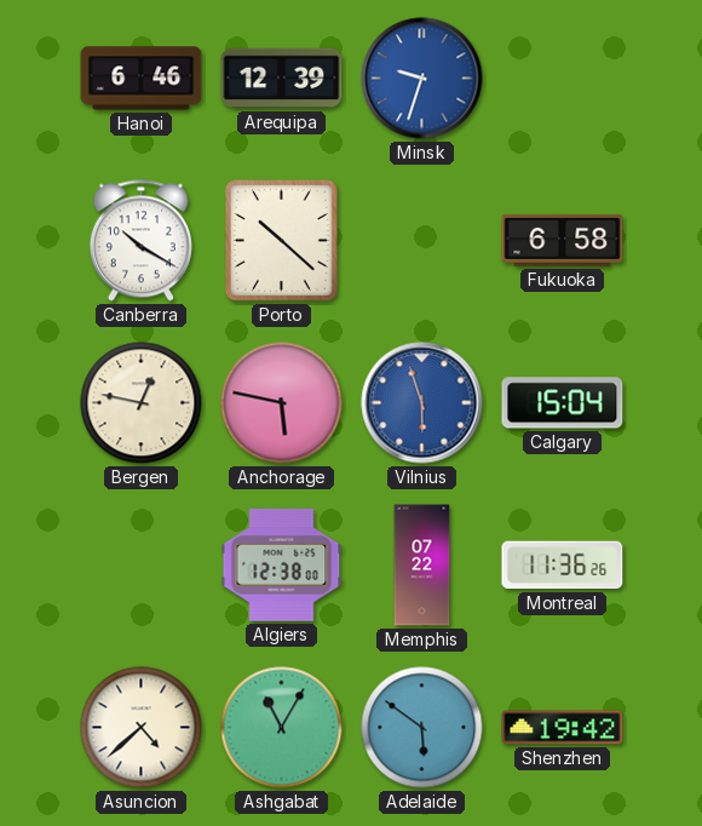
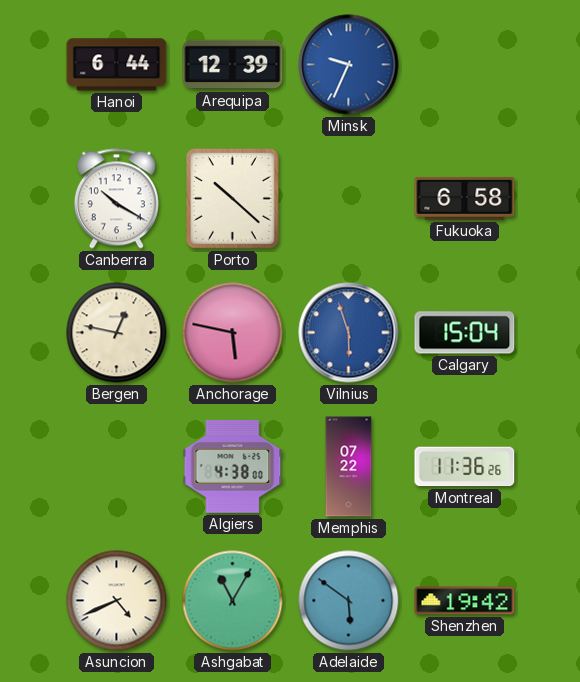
Hanoi: 6:46 -> 6:44
Minsk: 9:33 -> 9:34
Algiers: 12:38 -> 4:38
Asuncion: 4:38 -> 4:41
